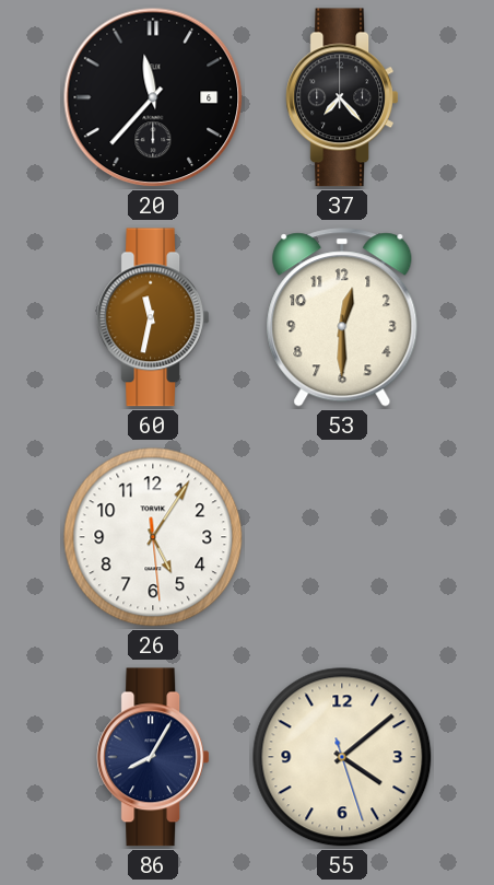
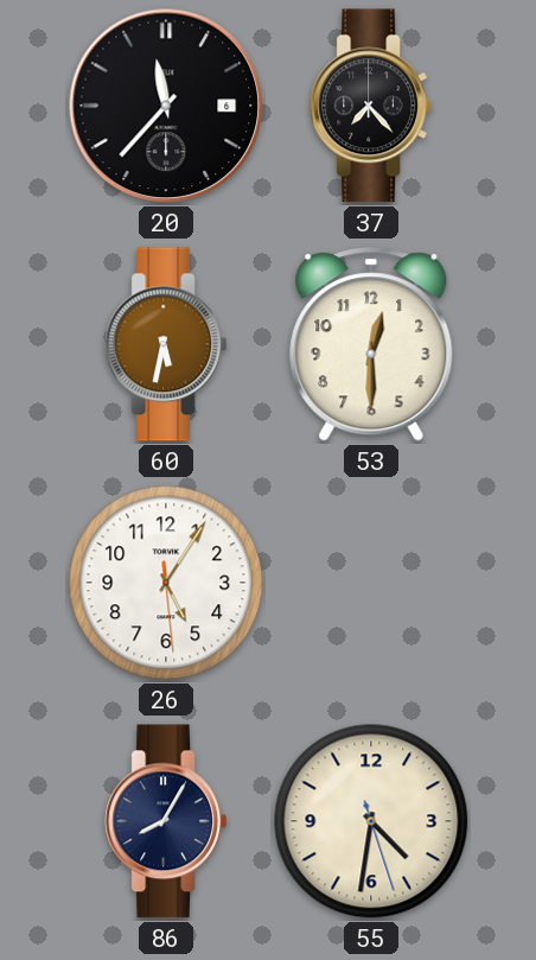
60: 11:32 -> 5:32
55: 4:08 -> 4:31
